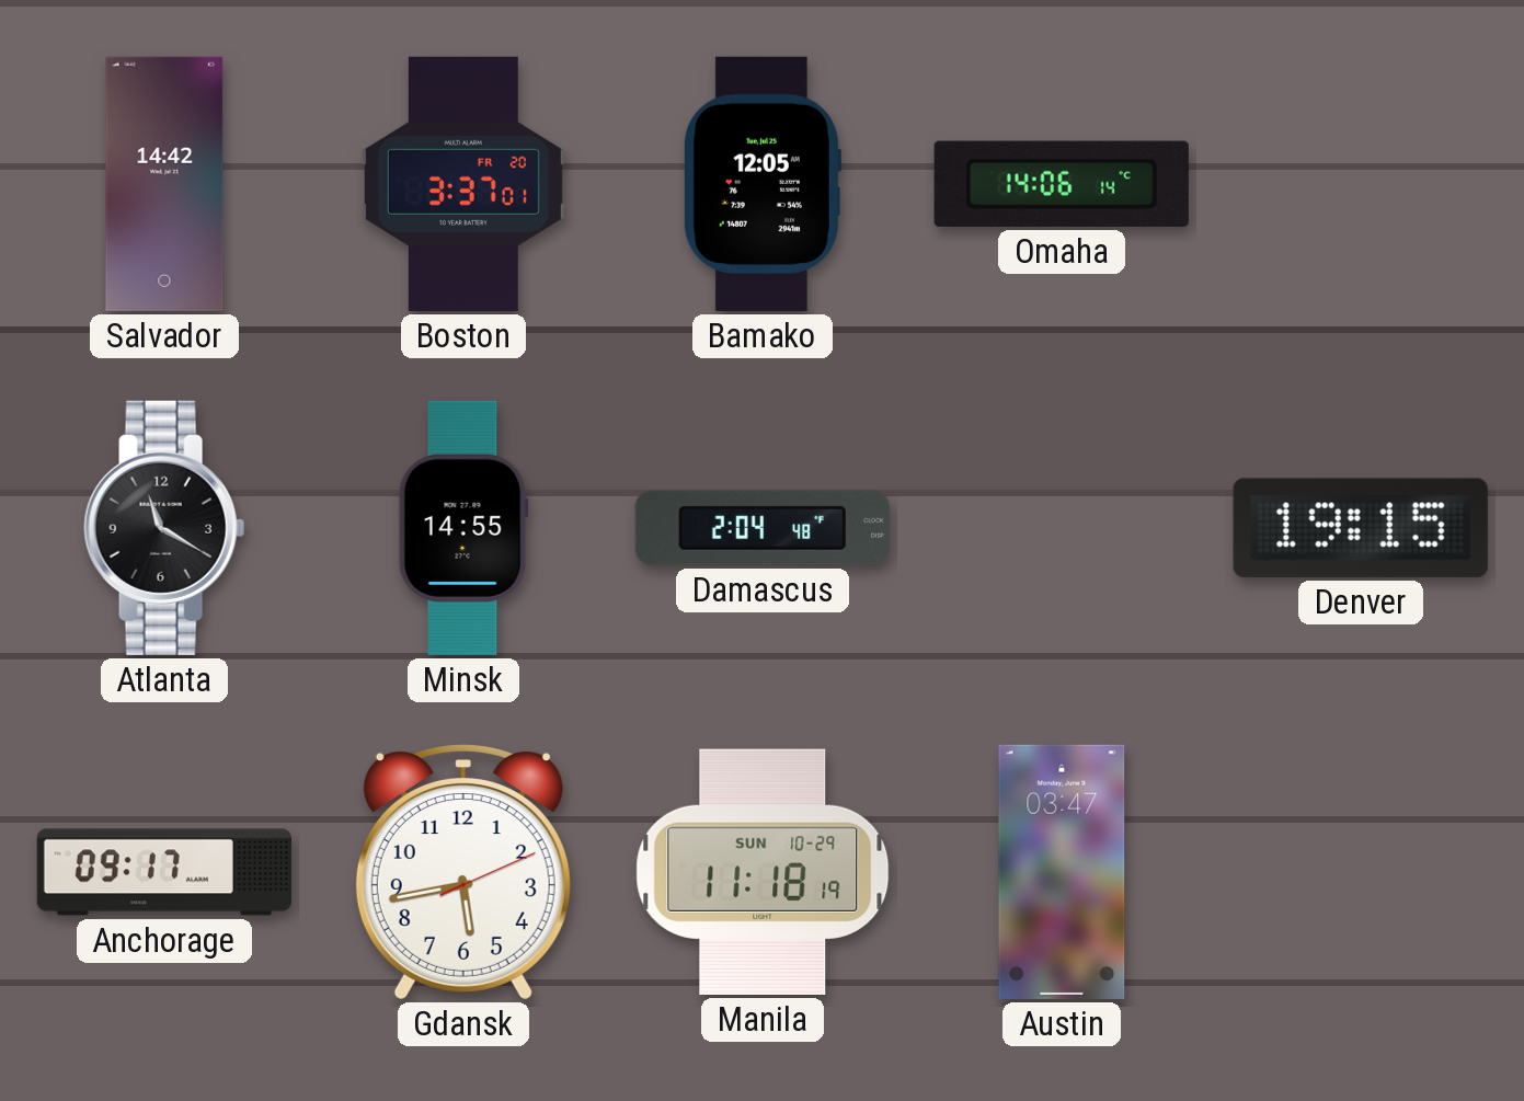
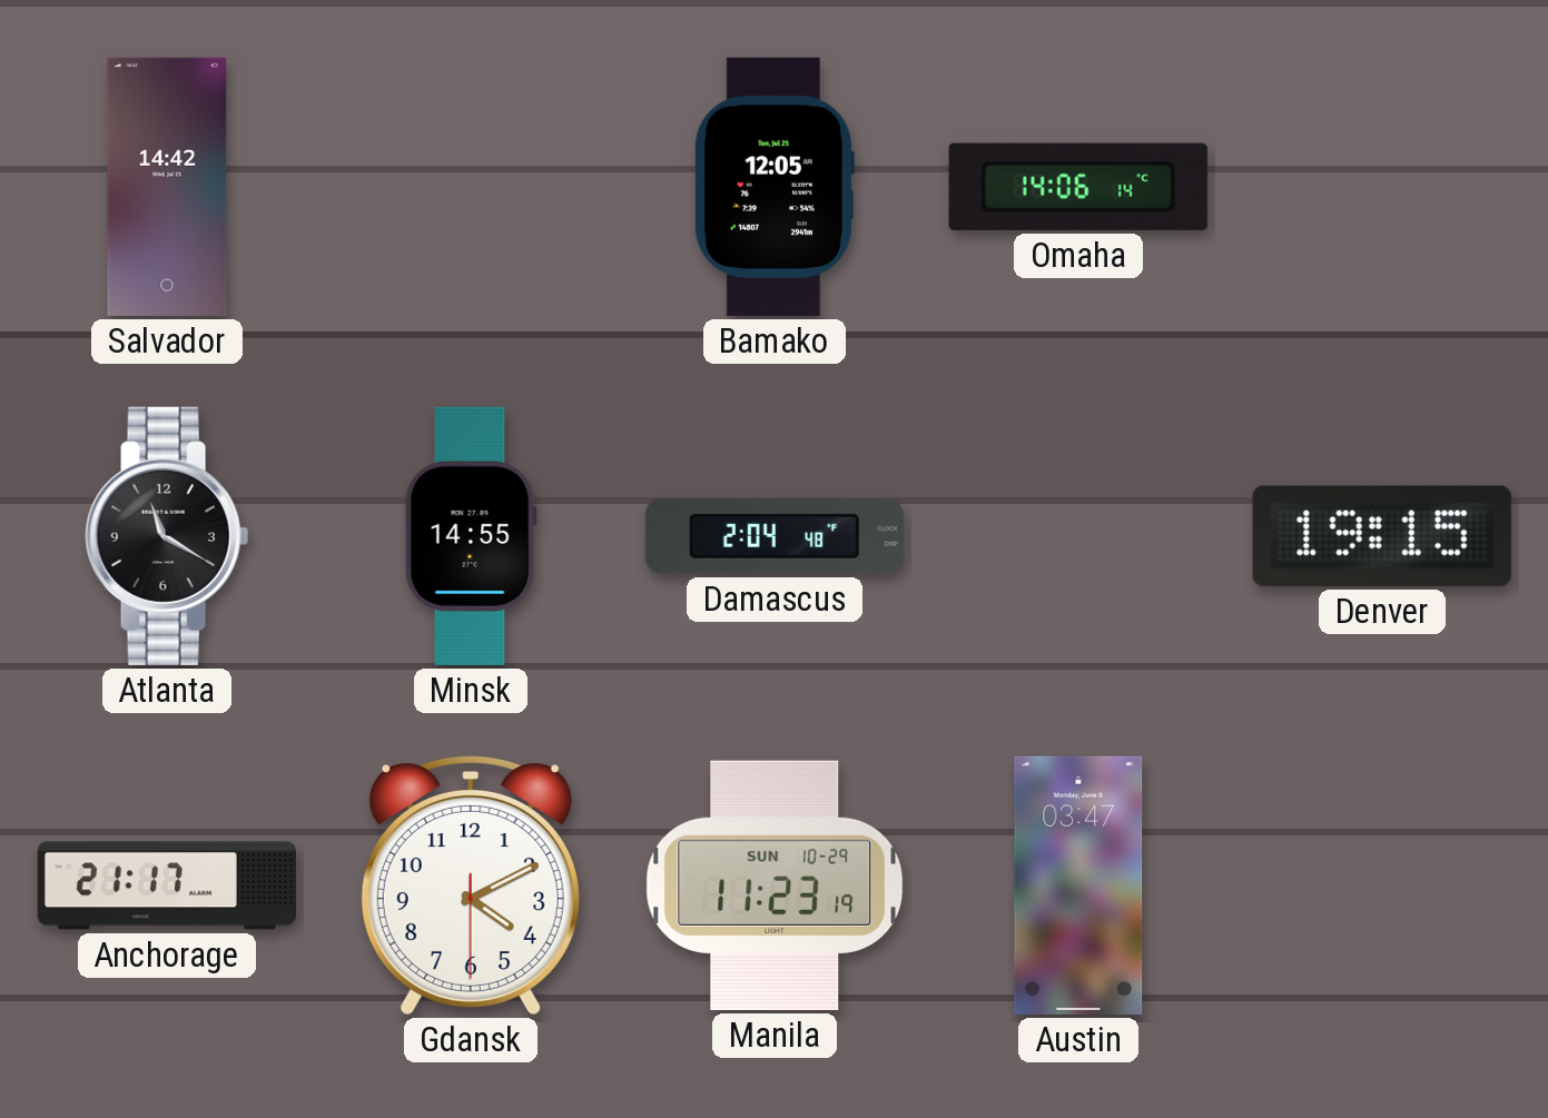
Boston: 3:37 -> none
Anchorage: 09:17 -> 21:17
Gdansk: 5:43 -> 4:10
Manila: 11:18 -> 11:23
